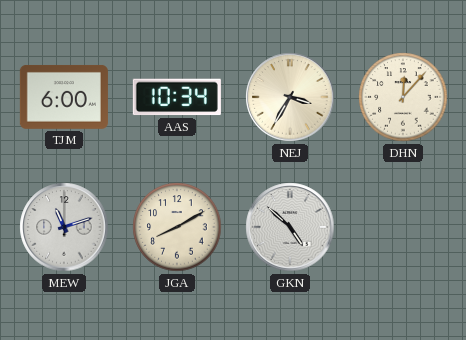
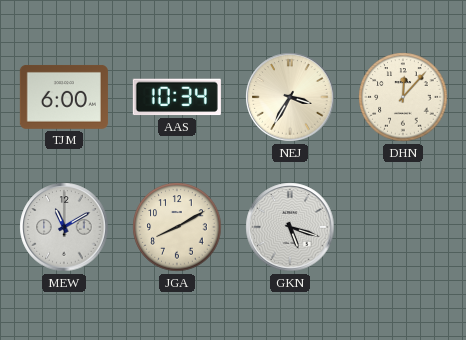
MEW: 11:12 -> 11:10
GKN: 4:52 -> 5:18
